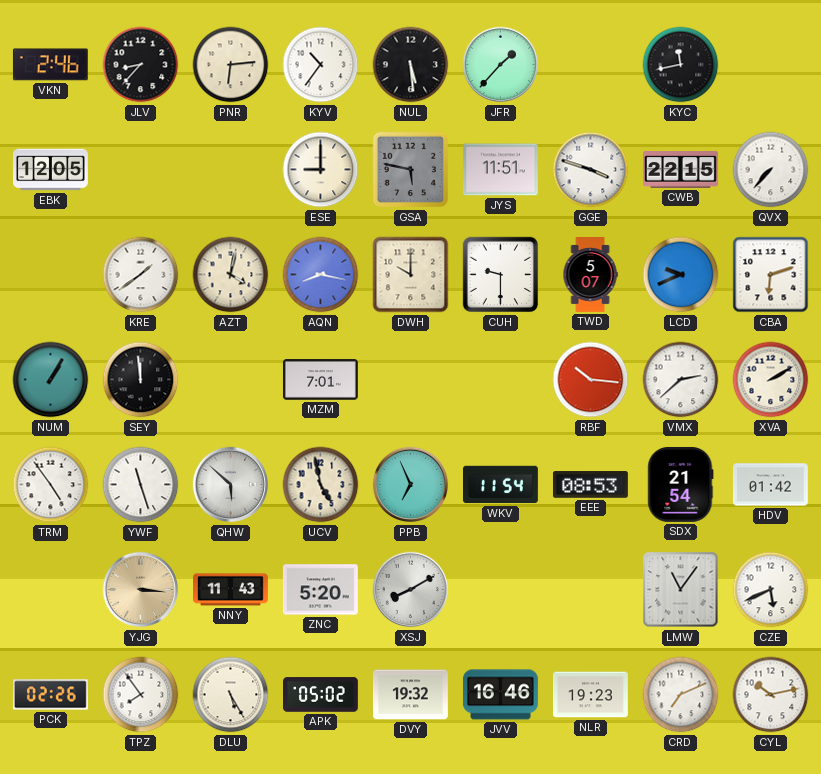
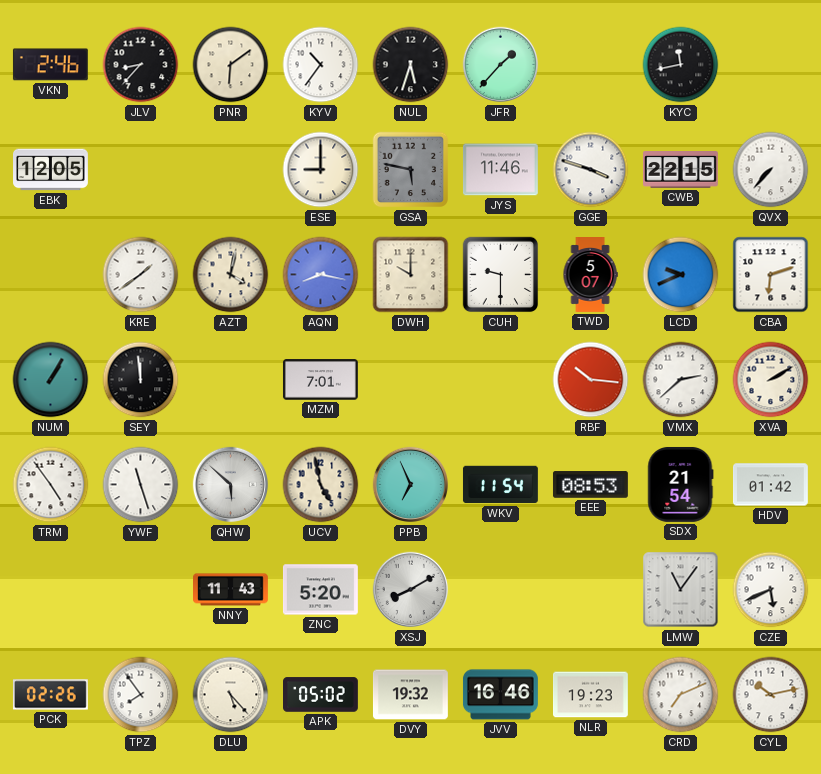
PNR: 6:14 -> 6:09
NUL: 5:29 -> 5:33
JYS: 11:51 -> 11:46
YJG: 3:16 -> none
DLU: 5:25 -> 5:23
